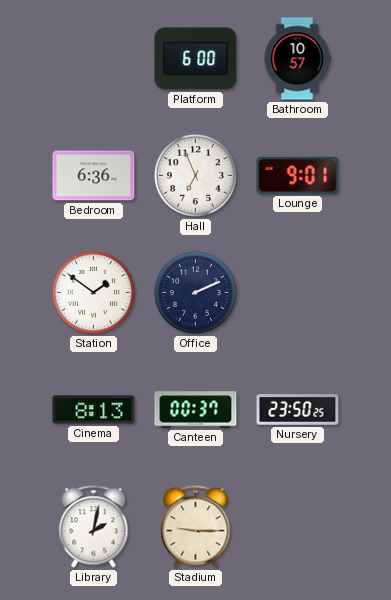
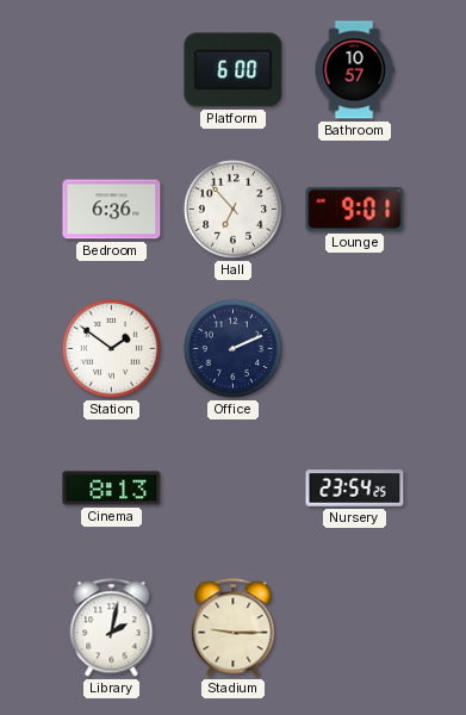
Hall: 6:56 -> 6:53
Canteen: 00:37 -> none
Nursery: 23:50 -> 23:54
